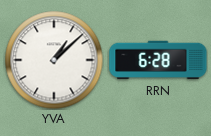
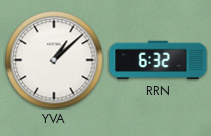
RRN: 6:28 -> 6:32
